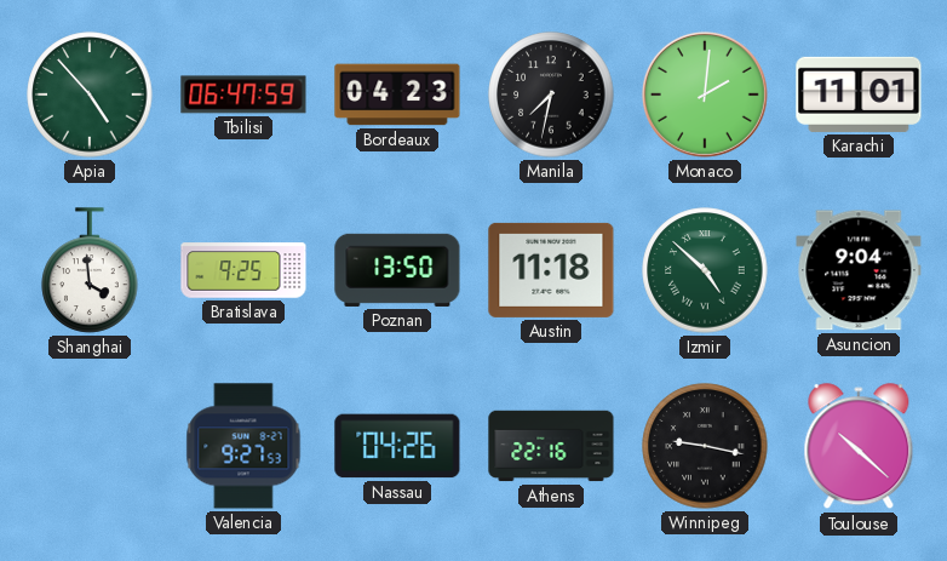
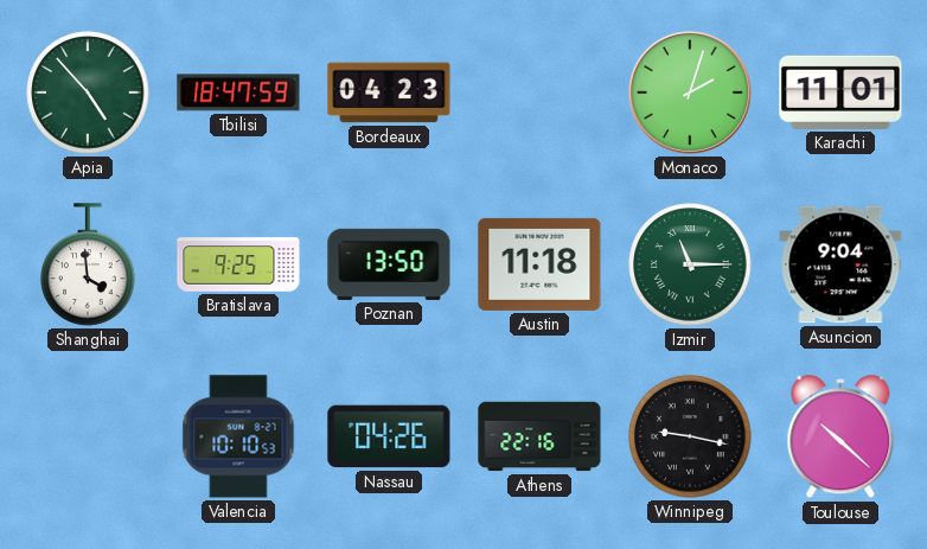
Tbilisi: 06:47 -> 18:47
Manila: 7:32 -> none
Monaco: 2:01 -> 2:03
Izmir: 4:52 -> 11:15
Valencia: 9:27 -> 10:10
